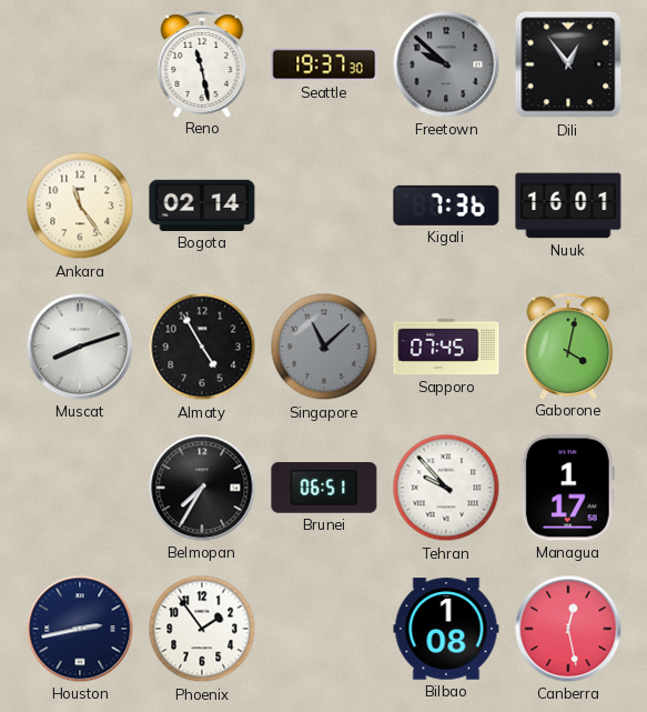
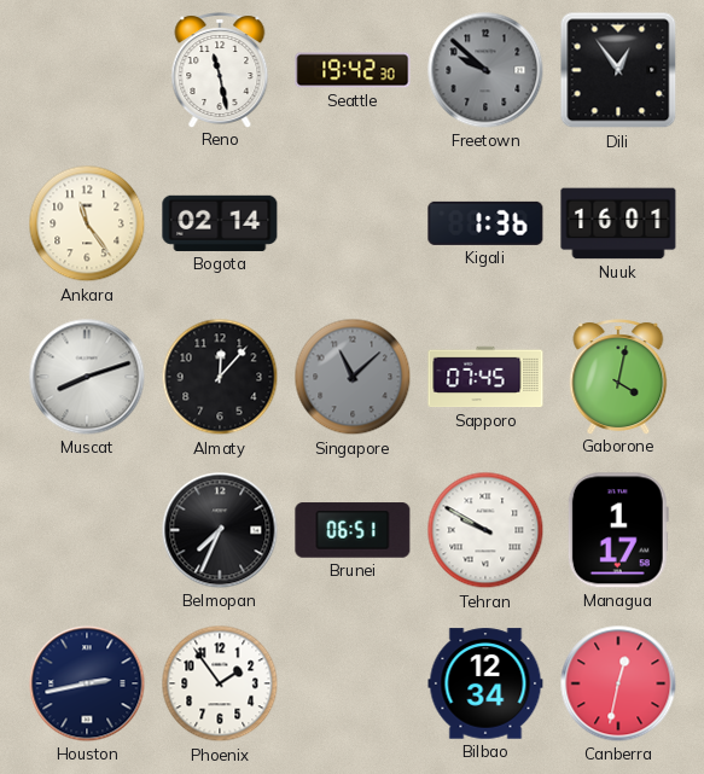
Seattle: 19:37 -> 19:42
Kigali: 7:36 -> 1:36
Almaty: 4:55 -> 12:07
Belmopan: 7:35 -> 7:34
Tehran: 9:53 -> 9:50
Bilbao: 1:08 -> 12:34
Canberra: 12:28 -> 12:32
